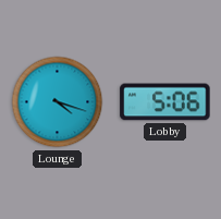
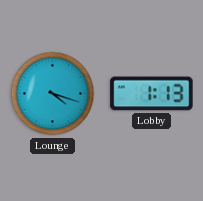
Lobby: 5:06 -> 1:13
